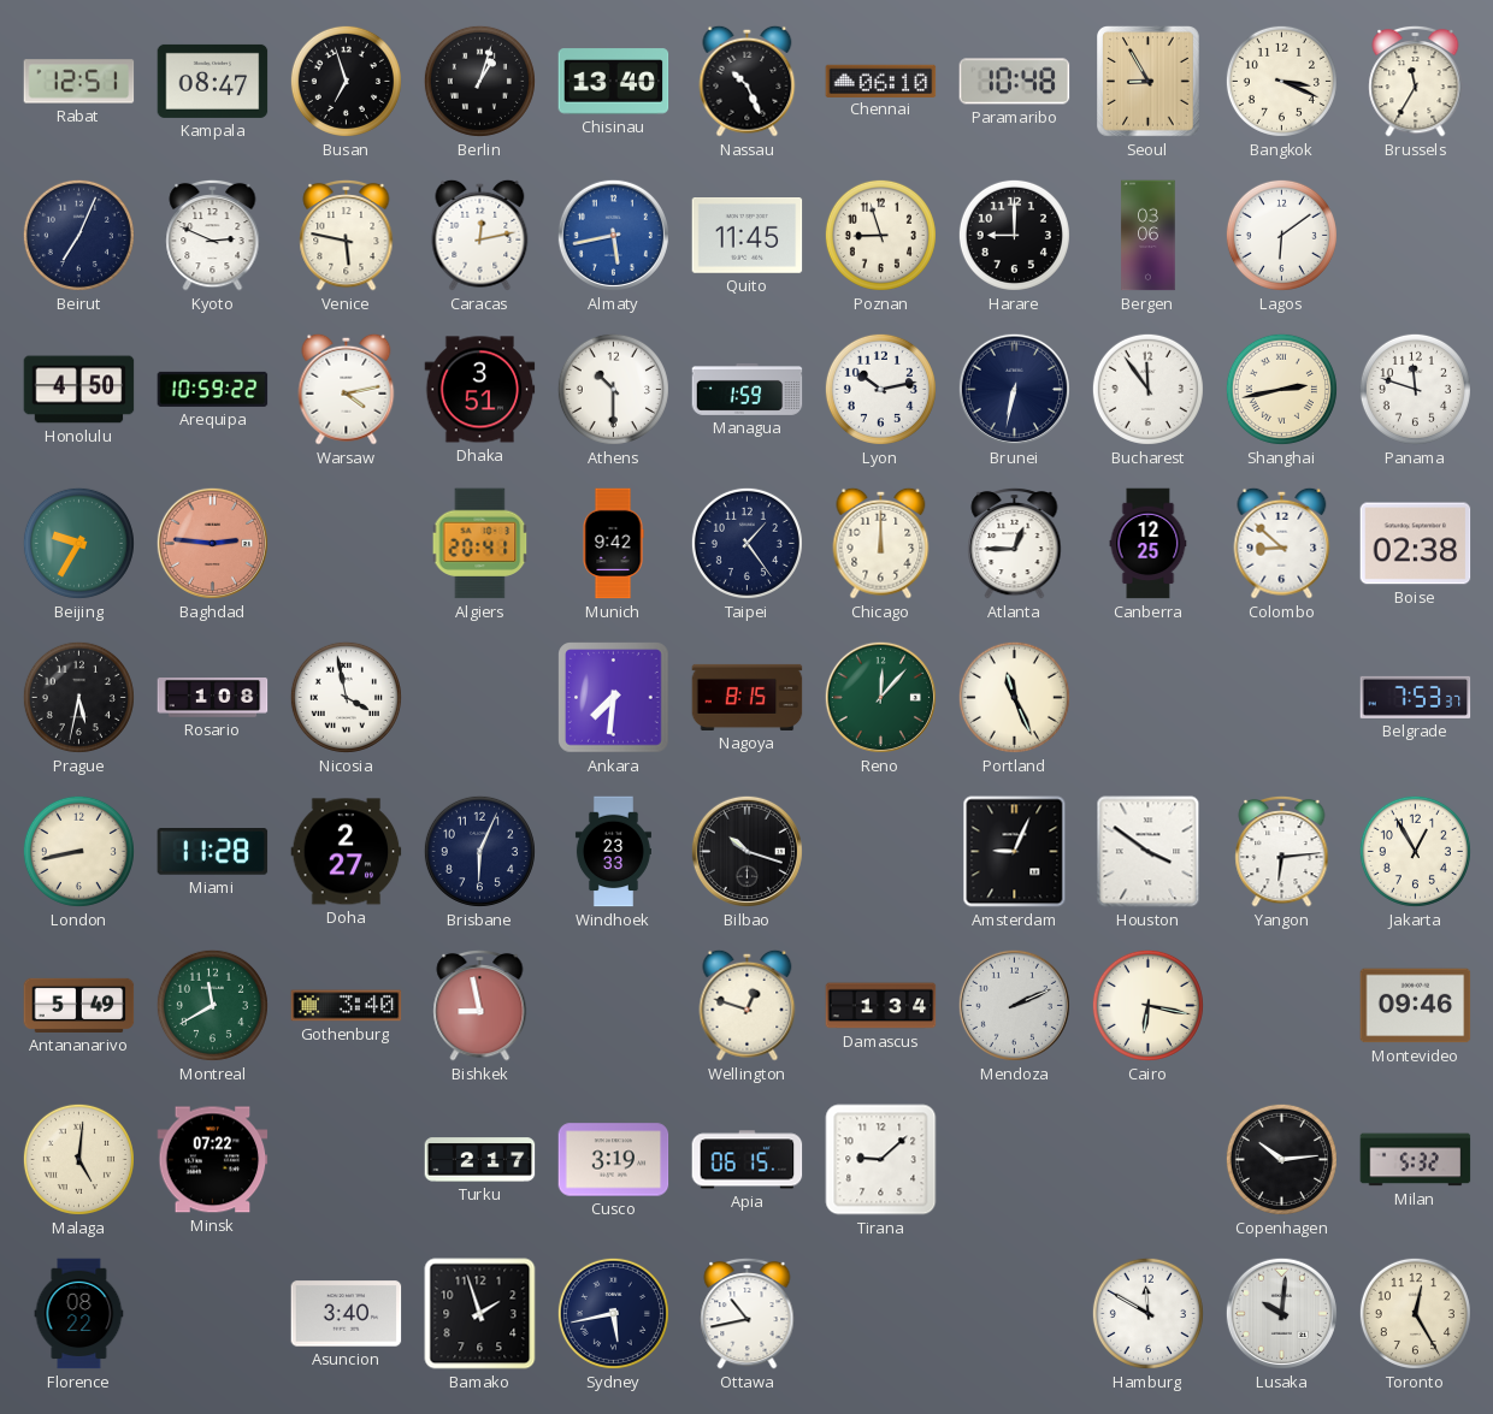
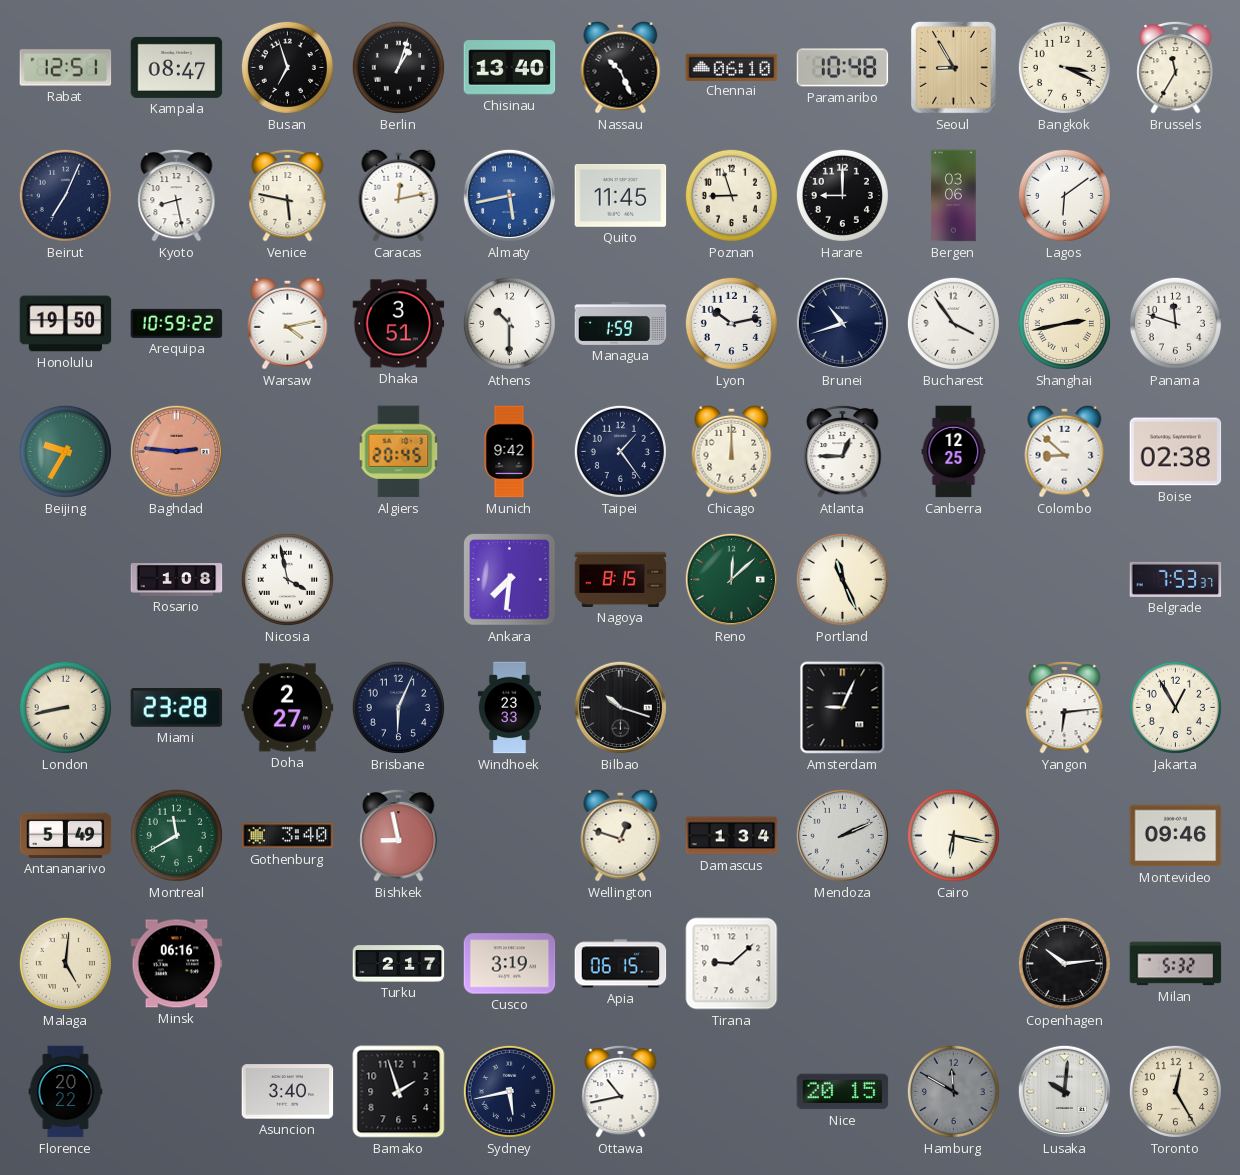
Kyoto: 2:49 -> 8:28
Honolulu: 4:50 -> 19:50
Brunei: 6:32 -> 10:42
Bucharest: 11:54 -> 3:54
Algiers: 20:41 -> 20:45
Prague: 5:32 -> none
Reno: 12:07 -> 12:08
Miami: 11:28 -> 23:28
Houston: 3:51 -> none
Minsk: 07:22 -> 06:16
Florence: 08:22 -> 20:22
Nice: none -> 20:15
Hamburg dial: white -> grey
